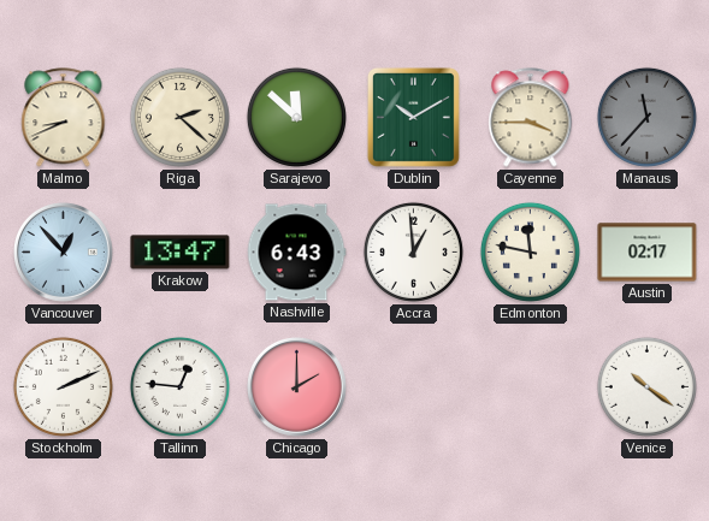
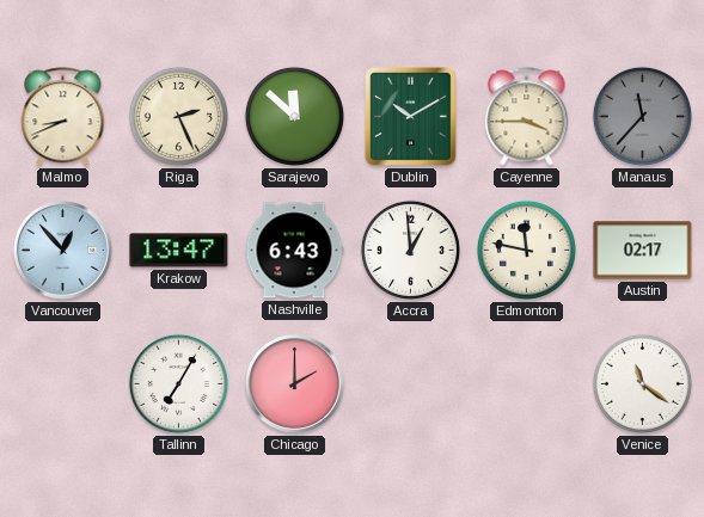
Riga: 2:22 -> 2:26
Stockholm: 2:11 -> none
Tallinn: 12:46 -> 7:05
Venice: 10:21 -> 11:21
